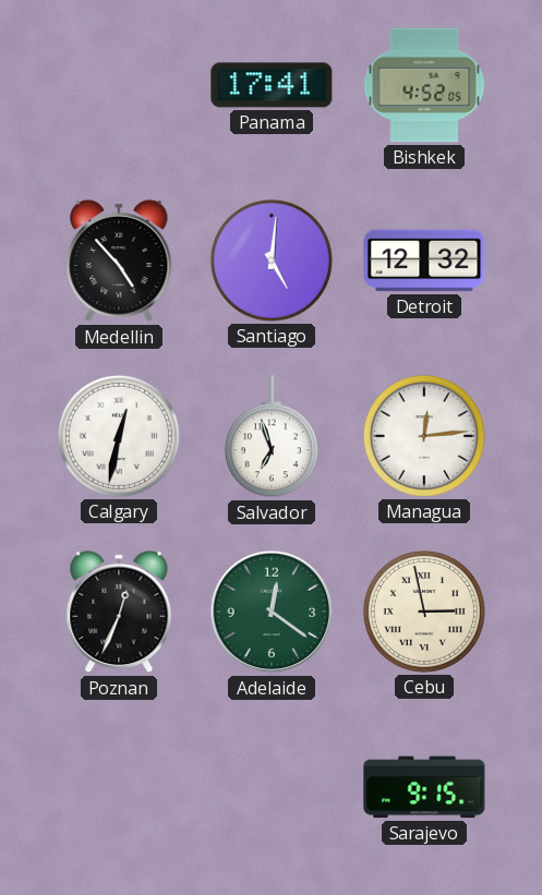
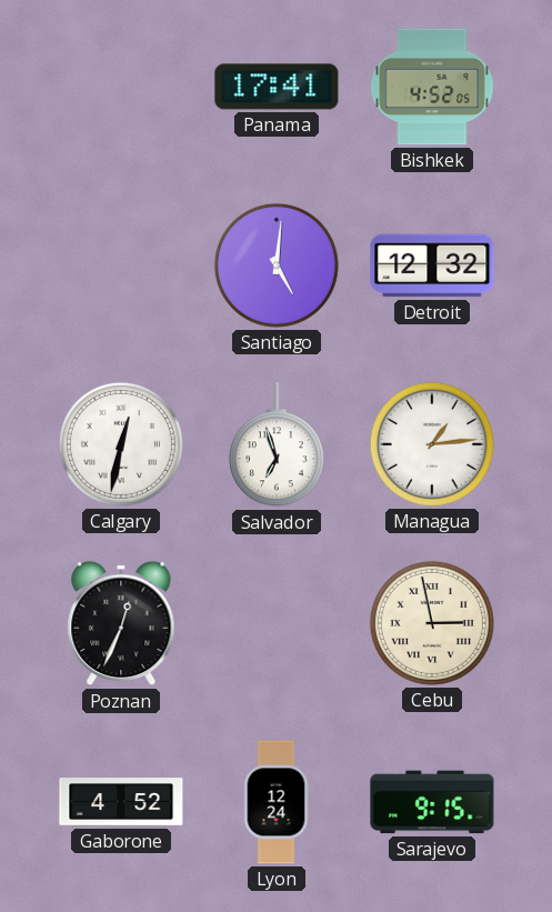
Medellin: 4:53 -> none
Managua: 12:14 -> 1:14
Adelaide: 12:21 -> none
Gaborone: none -> 4:52
Lyon: none -> 12:24
